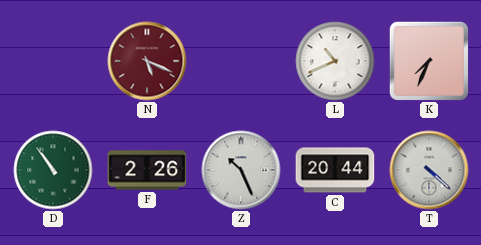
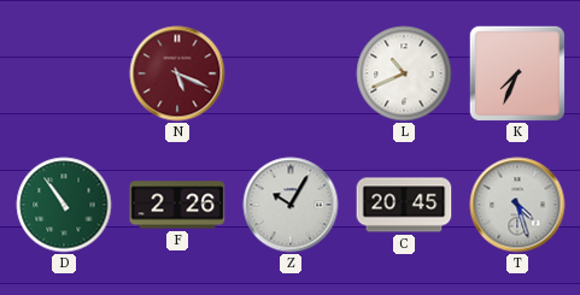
Z: 10:26 -> 10:05
C: 20:44 -> 20:45
T: 4:22 -> 4:27
